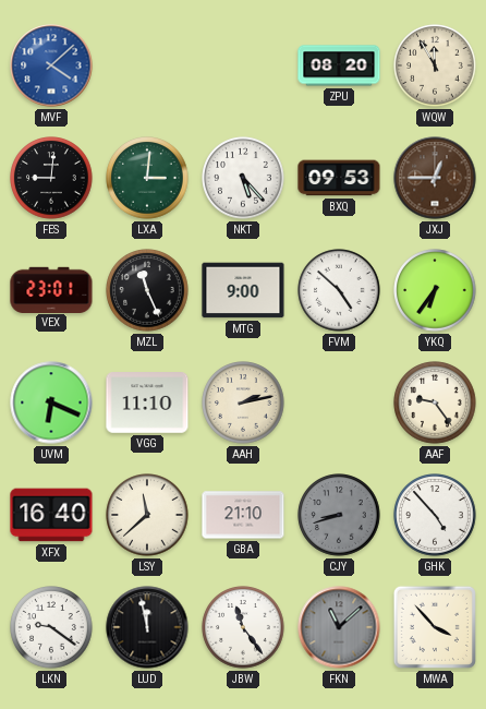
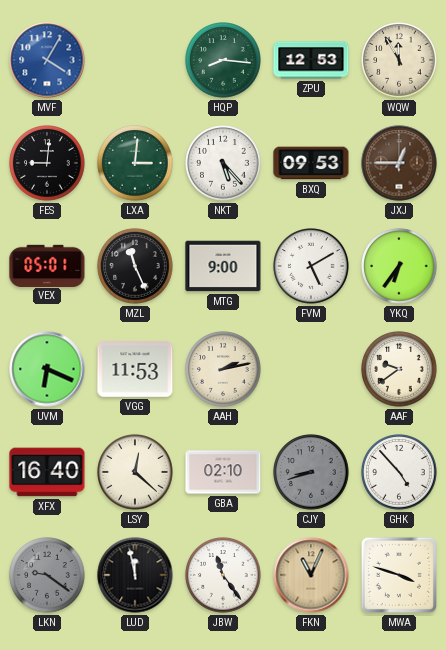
MVF: 4:08 -> 4:05
HQP: none -> 8:16
ZPU: 08:20 -> 12:53
VEX: 23:01 -> 05:01
FVM: 4:52 -> 5:10
VGG: 11:10 -> 11:53
AAF: 9:24 -> 9:39
LSY: 11:38 -> 12:22
GBA: 21:10 -> 02:10
LKN dial: white -> grey
FKN: 11:08 -> 11:04
FKN dial: grey -> champagne
MWA: 3:53 -> 3:48
